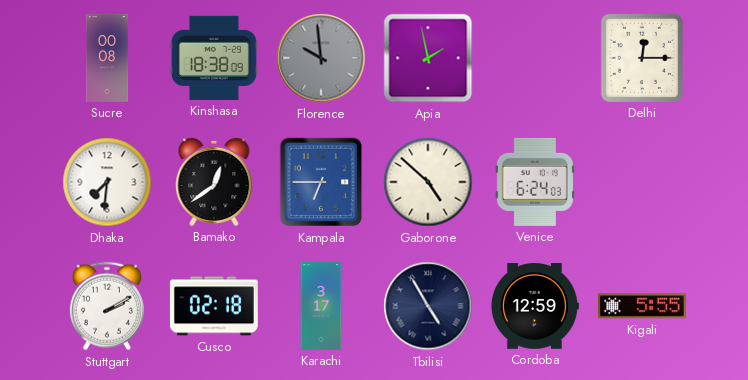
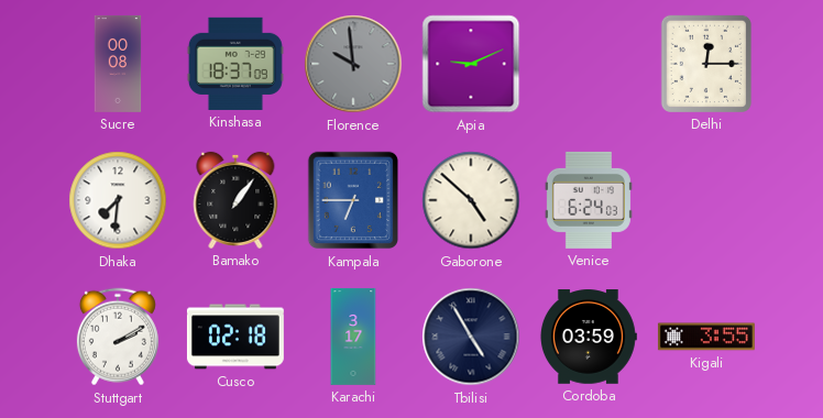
Kinshasa: 18:38 -> 18:37
Apia: 1:58 -> 9:11
Bamako: 12:39 -> 1:06
Cordoba: 12:59 -> 03:59
Kigali: 5:55 -> 3:55
